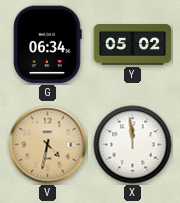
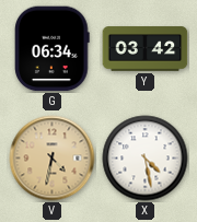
Y: 05:02 -> 03:42
X: 11:59 -> 4:28
